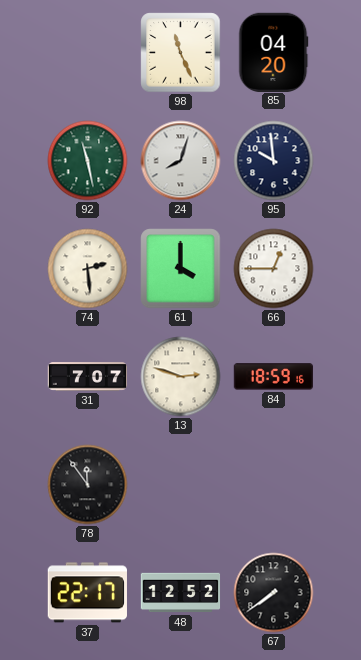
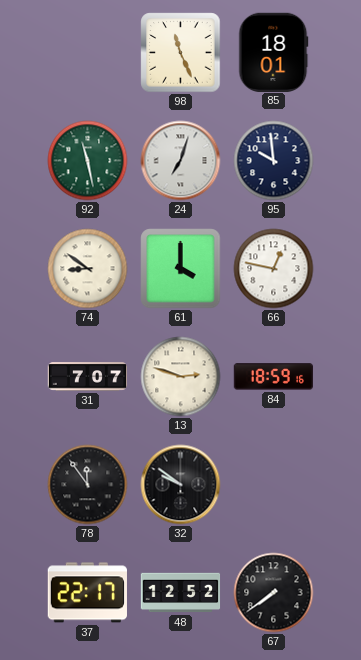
85: 04:20 -> 18:01
24: 8:03 -> 7:03
74: 2:29 -> 8:51
66: 12:45 -> 12:47
32: none -> 9:51
